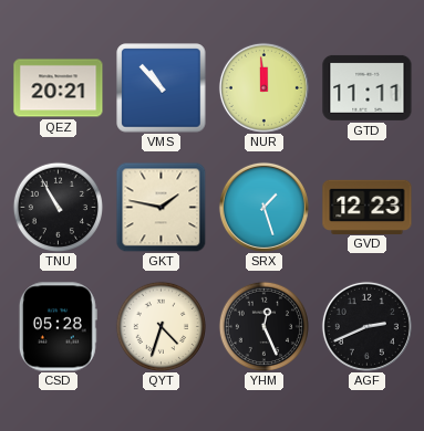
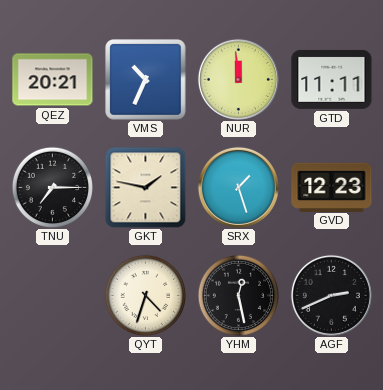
VMS: 10:53 -> 10:34
TNU: 10:55 -> 7:15
CSD: 05:28 -> none
YHM: 12:26 -> 12:28
